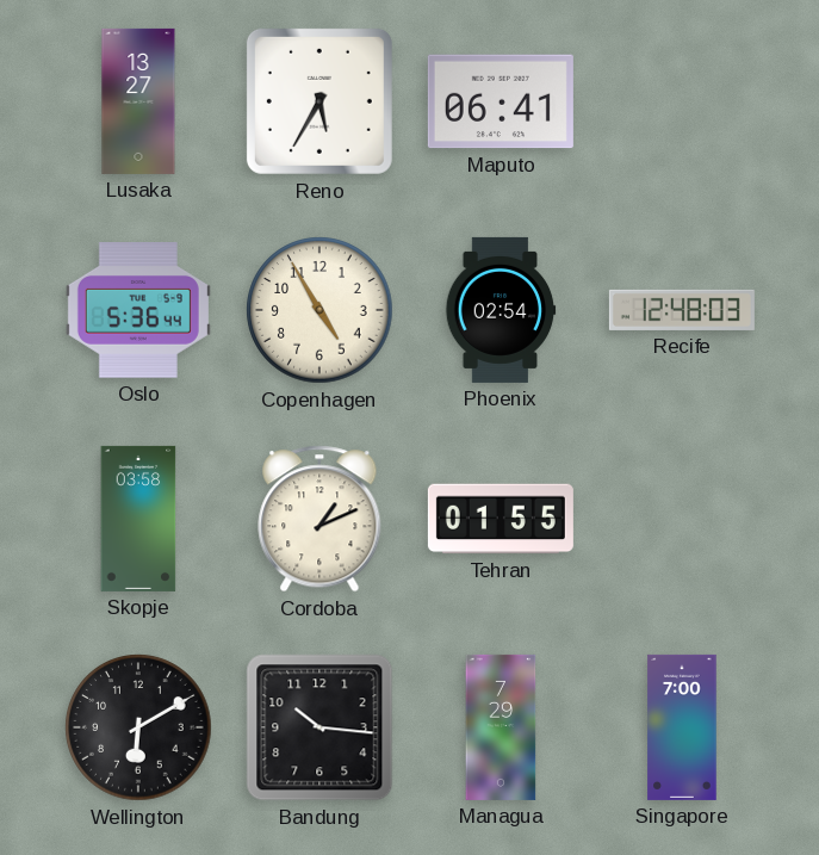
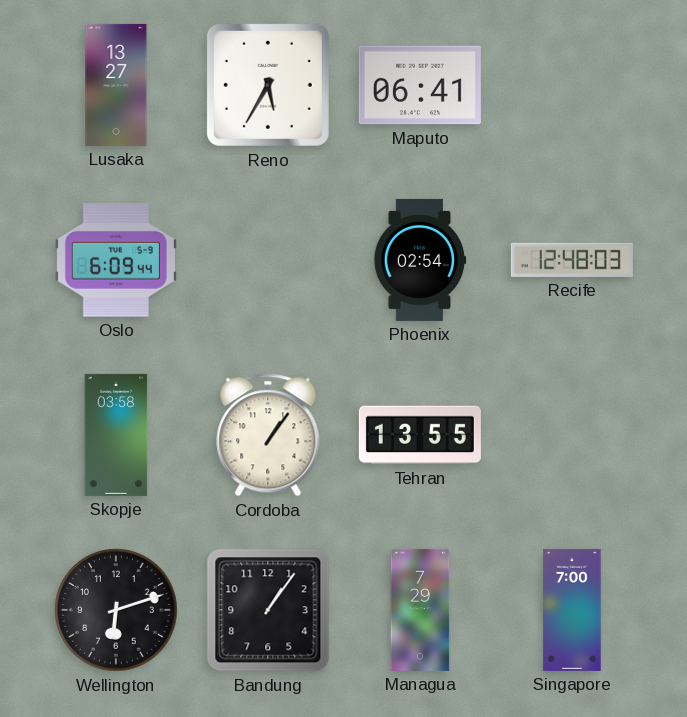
Oslo: 5:36 -> 6:09
Copenhagen: 4:55 -> none
Cordoba: 1:11 -> 1:06
Tehran: 01:55 -> 13:55
Wellington: 6:10 -> 6:12
Bandung: 10:16 -> 1:06
